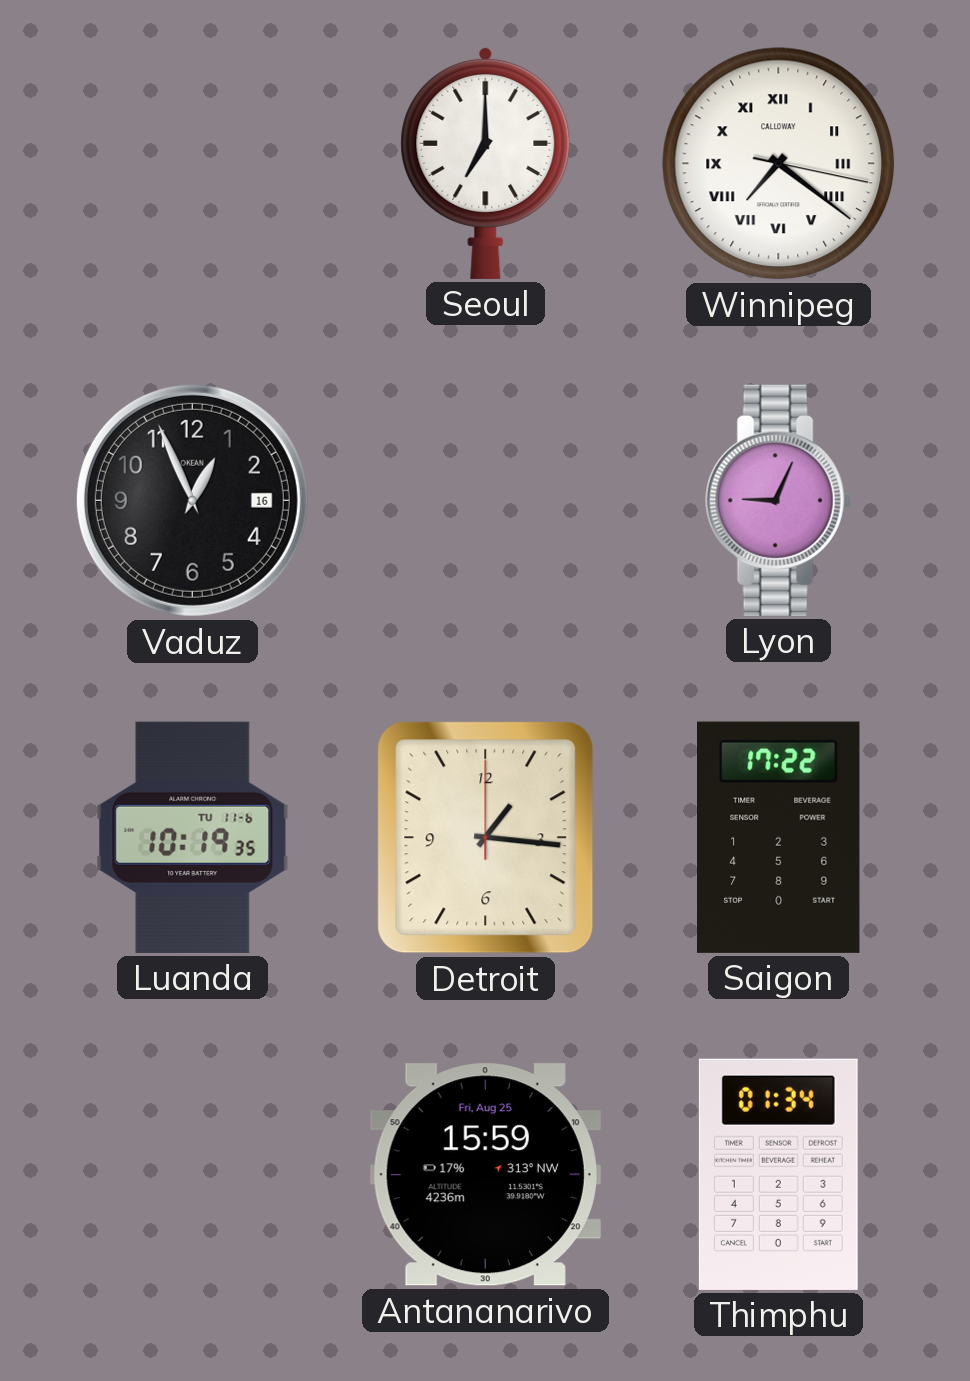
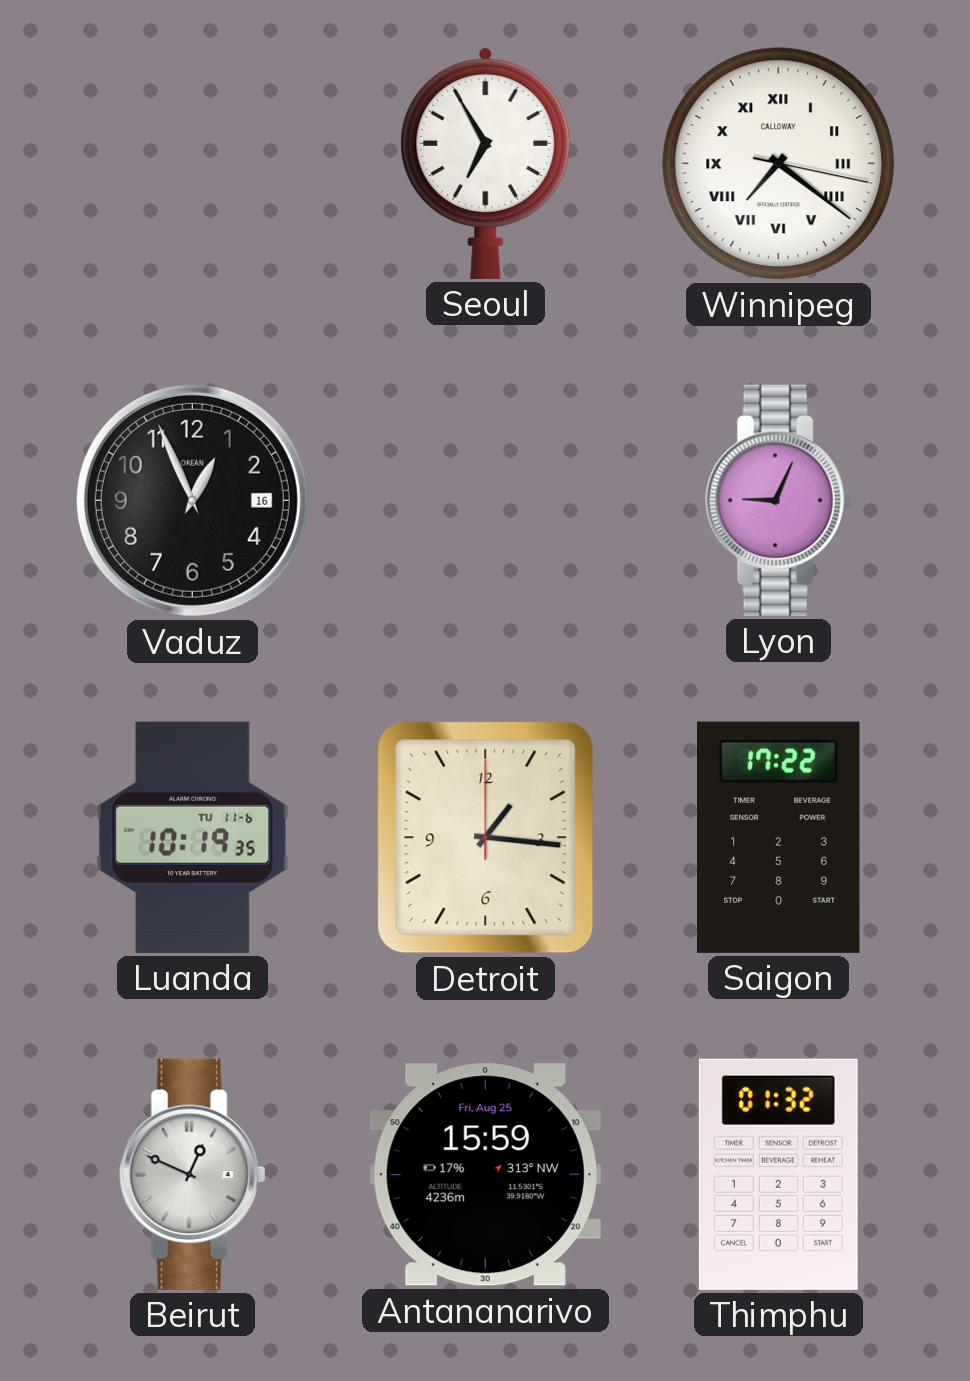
Seoul: 7:00 -> 6:55
Beirut: none -> 12:49
Thimphu: 01:34 -> 01:32
